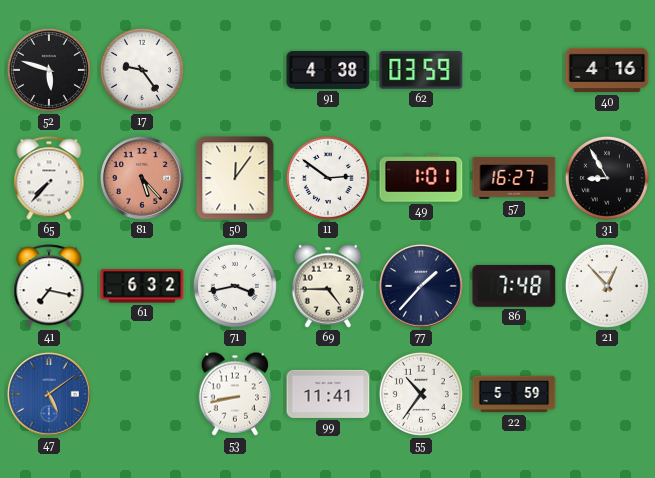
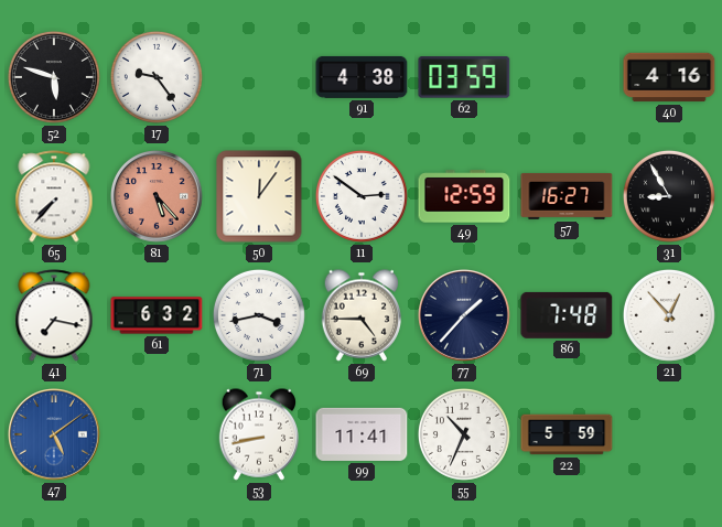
49: 1:01 -> 12:59
55: 10:36 -> 10:34
